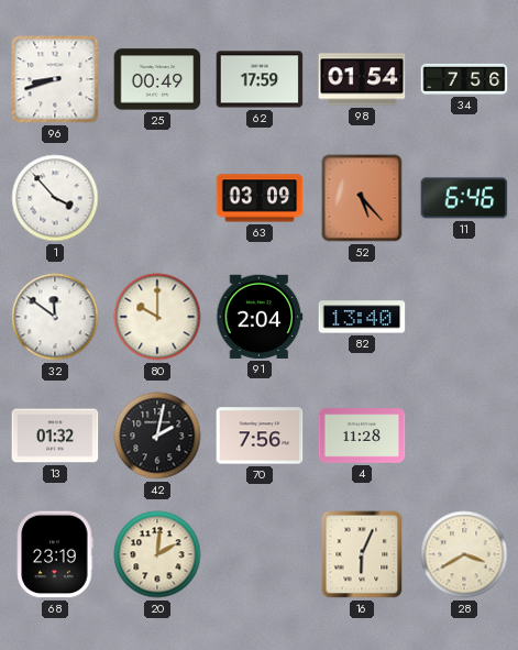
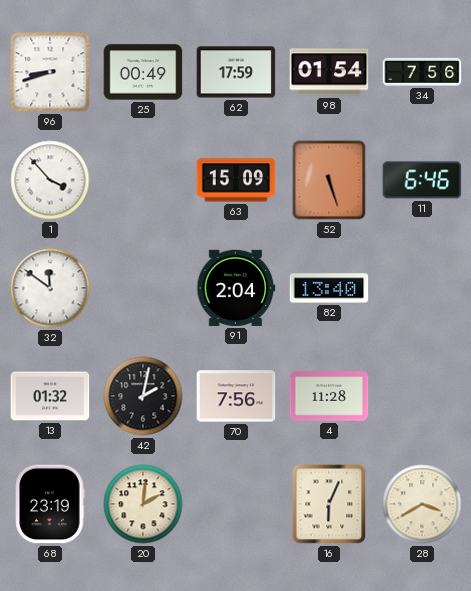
63: 03:09 -> 15:09
52: 5:23 -> 5:27
80: 10:00 -> none
